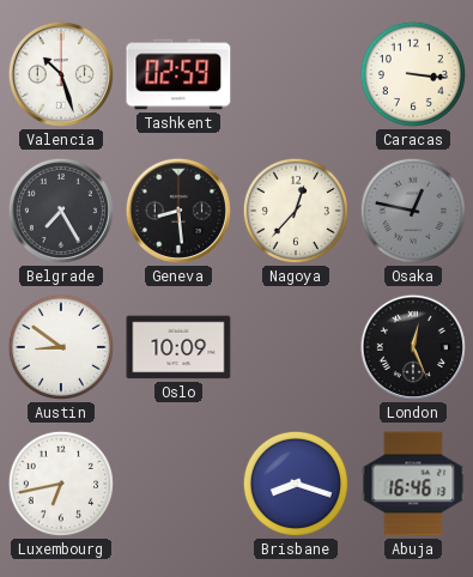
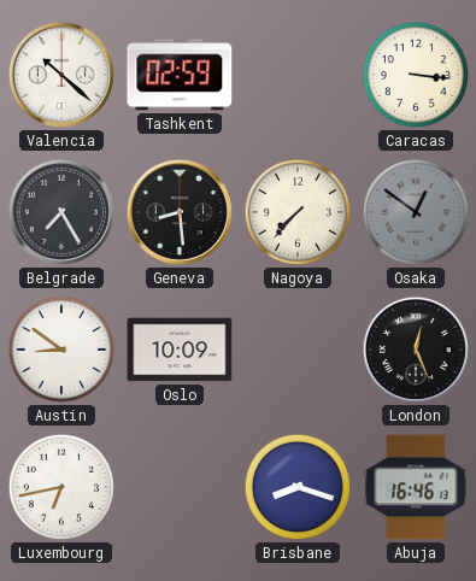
Valencia: 10:27 -> 10:22
Nagoya: 12:37 -> 7:37
Osaka: 12:47 -> 12:51
